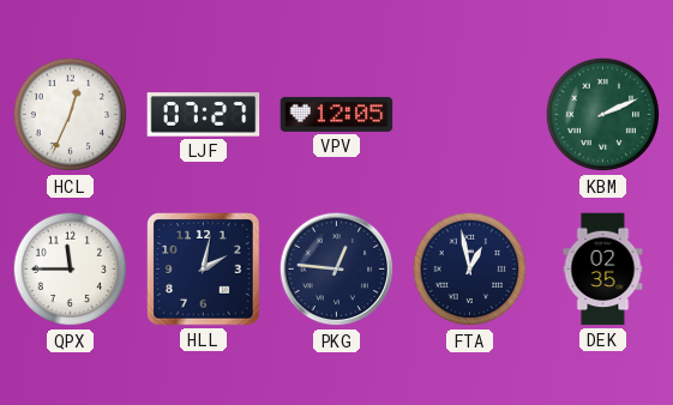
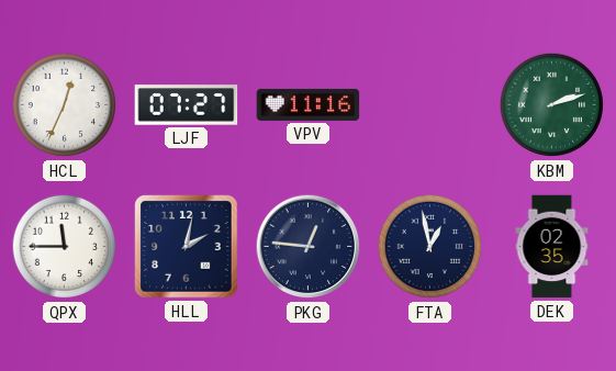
VPV: 12:05 -> 11:16
KBM: 2:11 -> 2:12
